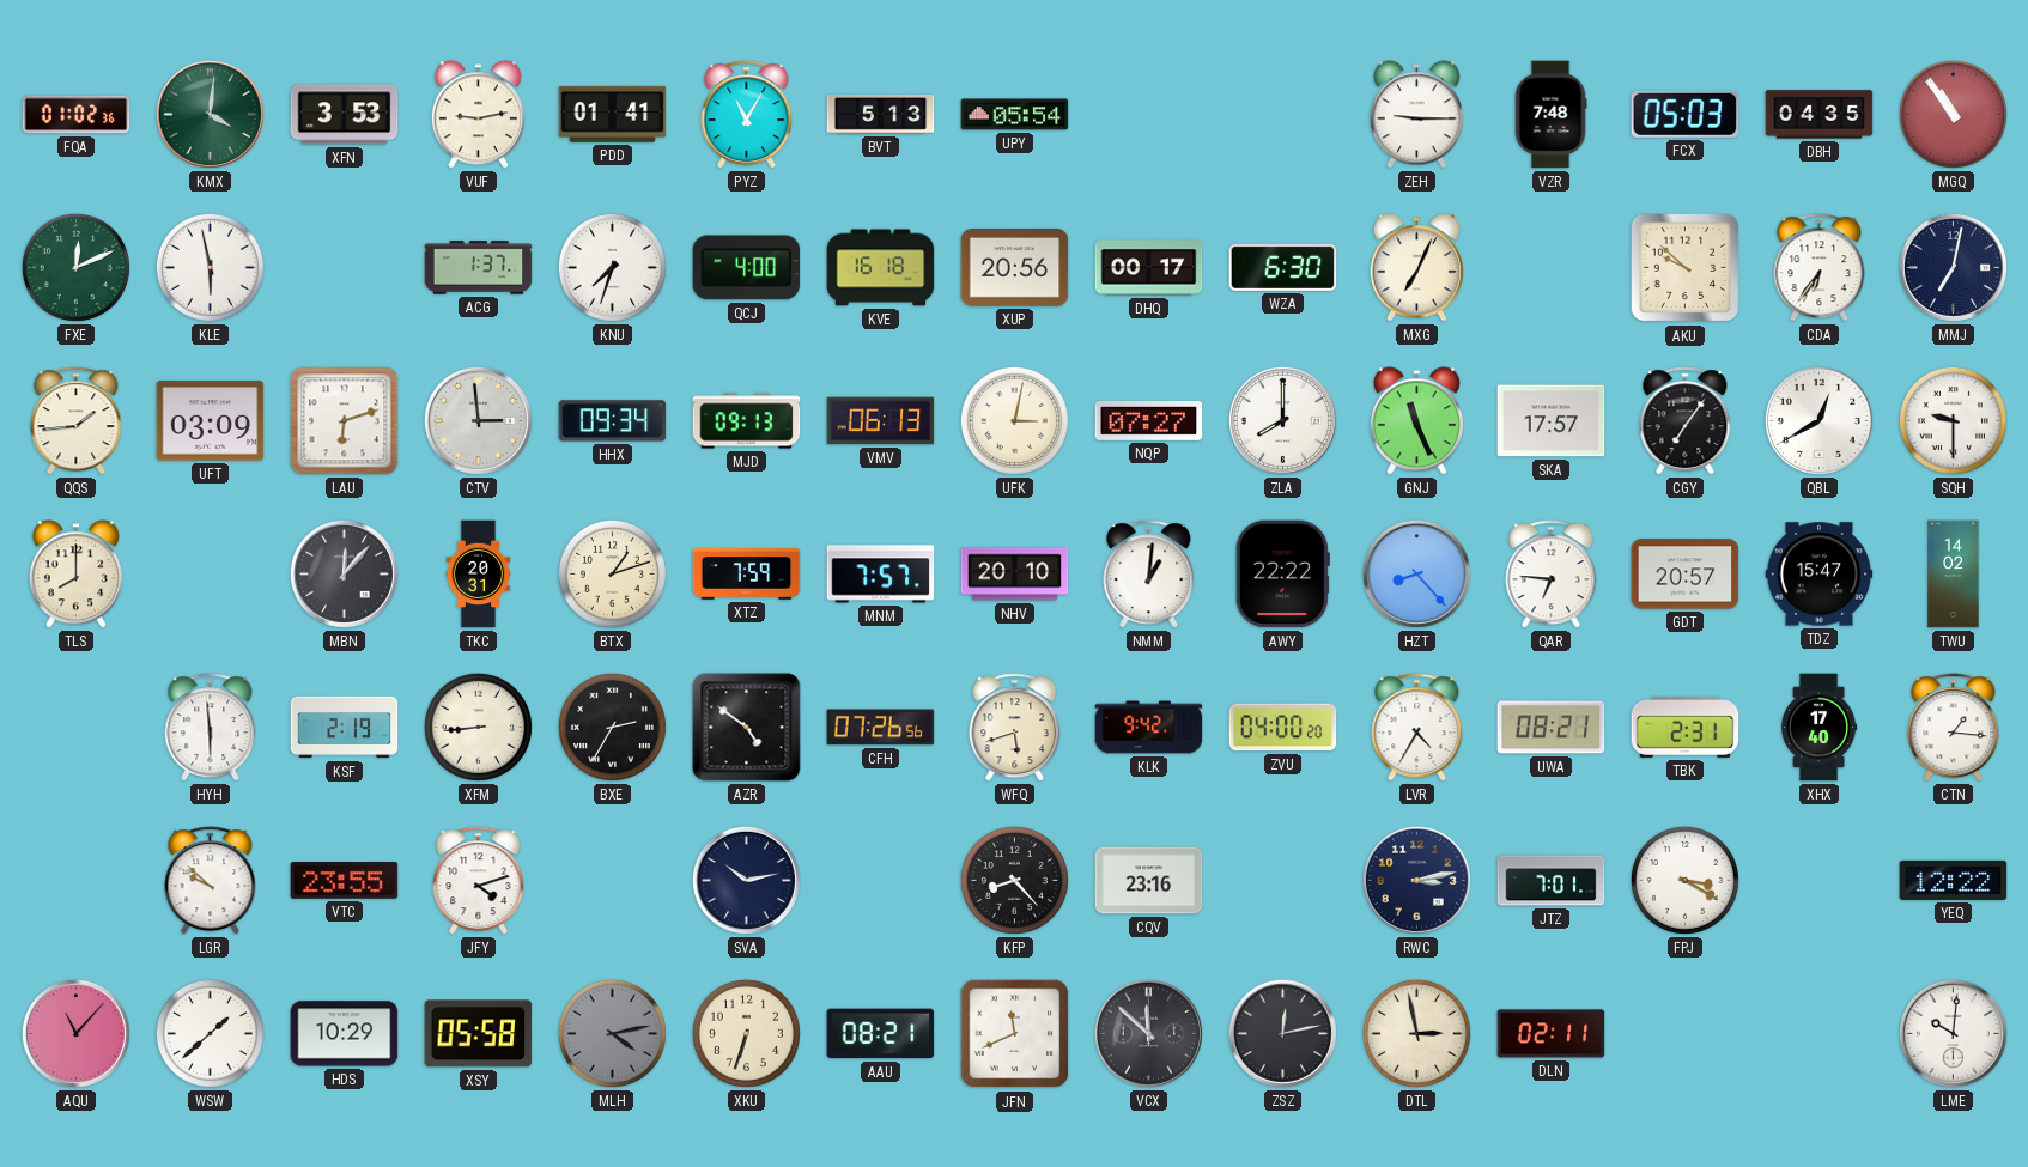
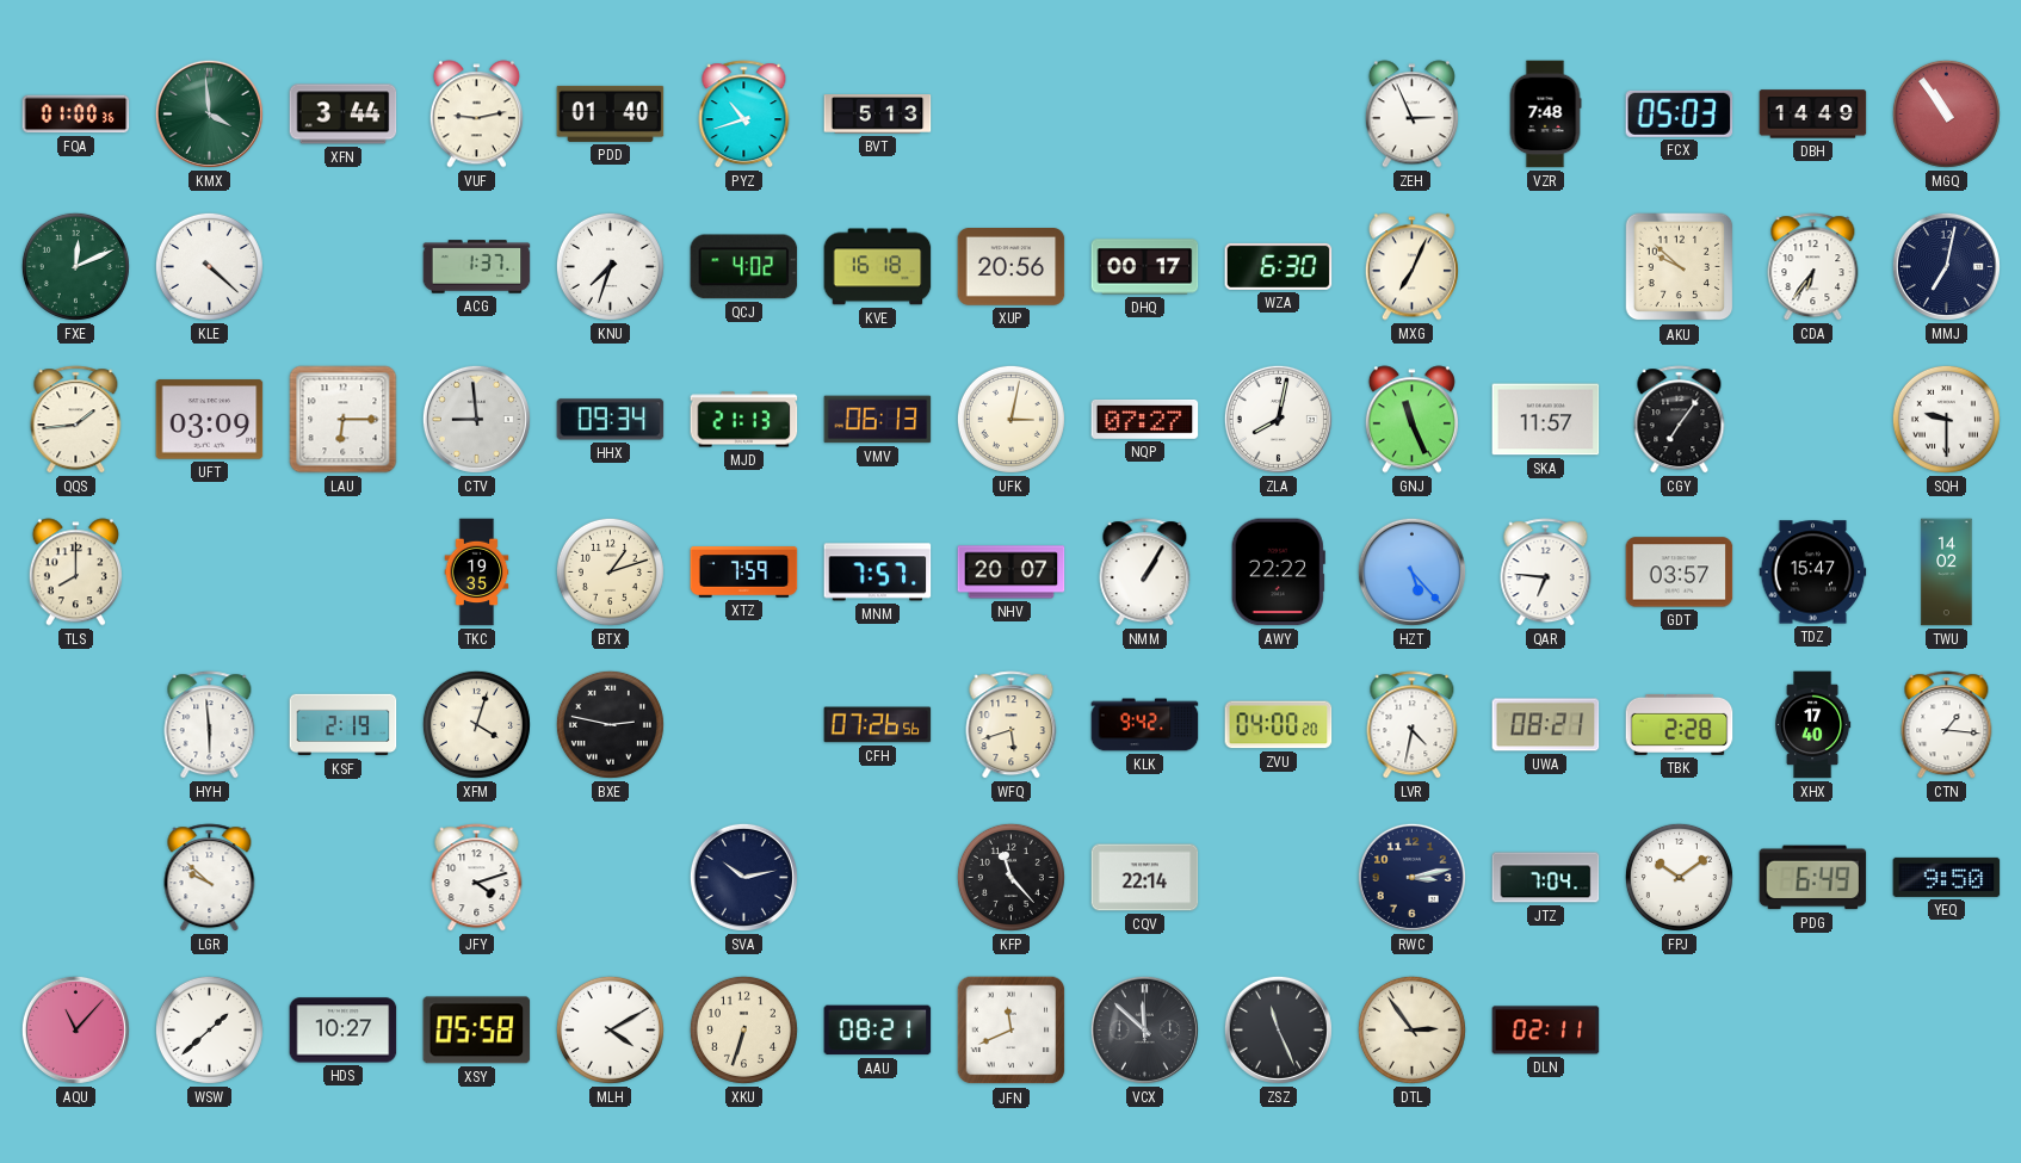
FQA: 01:02 -> 01:00
KMX: 4:01 -> 3:59
XFN: 3:53 -> 3:44
PDD: 01:41 -> 01:40
PYZ: 11:05 -> 10:42
UPY: 05:54 -> none
ZEH: 9:15 -> 2:56
DBH: 04:35 -> 14:49
KLE: 5:58 -> 4:22
QCJ: 4:00 -> 4:02
LAU: 6:12 -> 6:15
CTV: 2:59 -> 8:59
MJD: 09:13 -> 21:13
ZLA: 8:00 -> 8:02
SKA: 17:57 -> 11:57
QBL: 12:40 -> none
MBN: 12:07 -> none
TKC: 20:31 -> 19:35
NHV: 20:10 -> 20:07
NMM: 1:01 -> 1:05
HZT: 8:23 -> 5:23
GDT: 20:57 -> 03:57
XFM: 8:44 -> 4:03
BXE: 2:35 -> 2:47
AZR: 4:51 -> none
LVR: 4:35 -> 4:32
TBK: 2:31 -> 2:28
VTC: 23:55 -> none
KFP: 8:23 -> 11:23
CQV: 23:16 -> 22:14
JTZ: 7:01 -> 7:04
FPJ: 3:20 -> 10:09
PDG: none -> 6:49
YEQ: 12:22 -> 9:50
HDS: 10:29 -> 10:27
MLH: 4:13 -> 4:10
MLH dial: grey -> white
ZSZ: 12:13 -> 11:26
DTL: 2:58 -> 2:54
LME: 10:01 -> none
